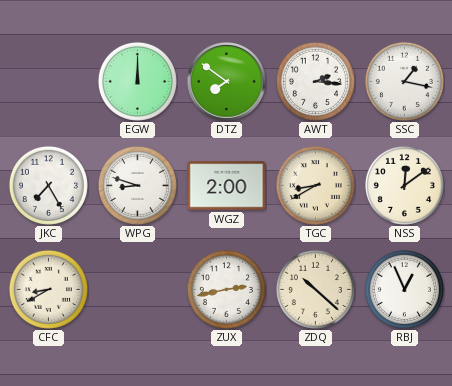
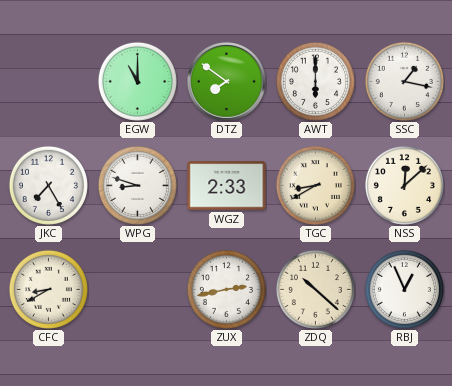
EGW: 12:00 -> 11:00
AWT: 2:16 -> 6:00
WGZ: 2:00 -> 2:33
NSS: 12:09 -> 12:08
